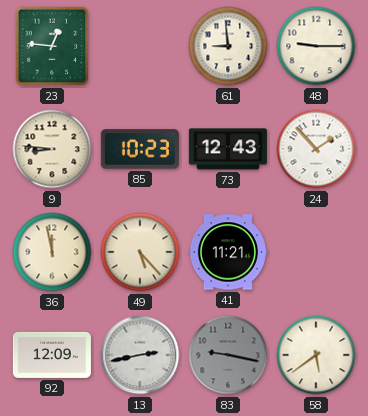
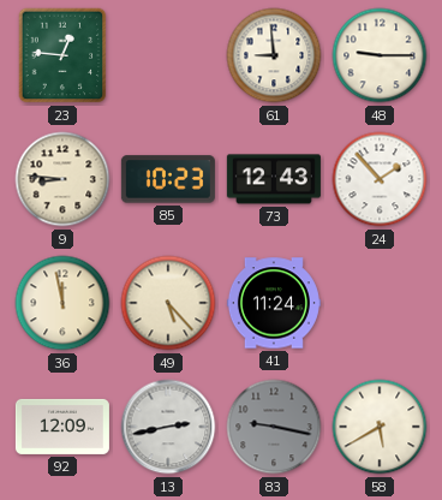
41: 11:21 -> 11:24
58: 5:39 -> 5:40
